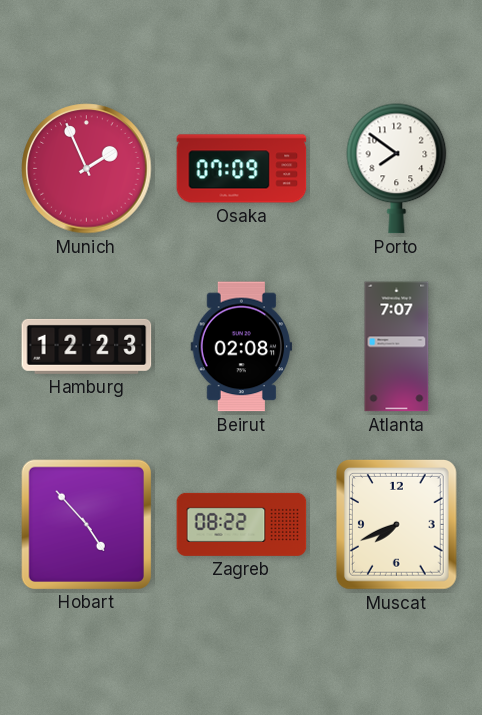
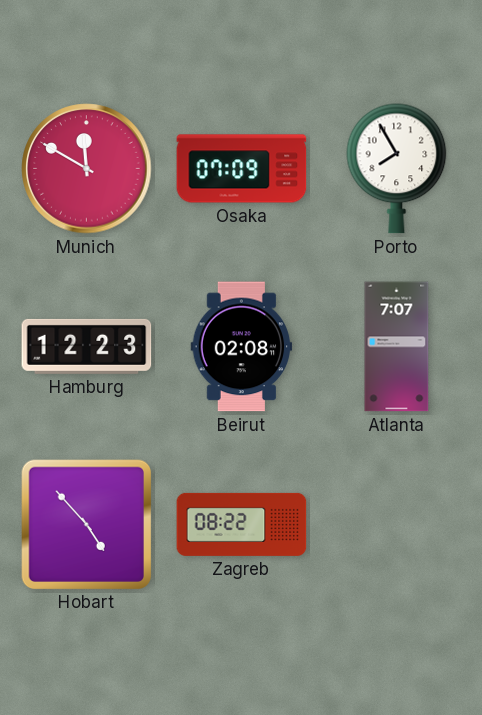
Munich: 1:56 -> 11:50
Porto: 7:51 -> 7:55
Muscat: 7:41 -> none
